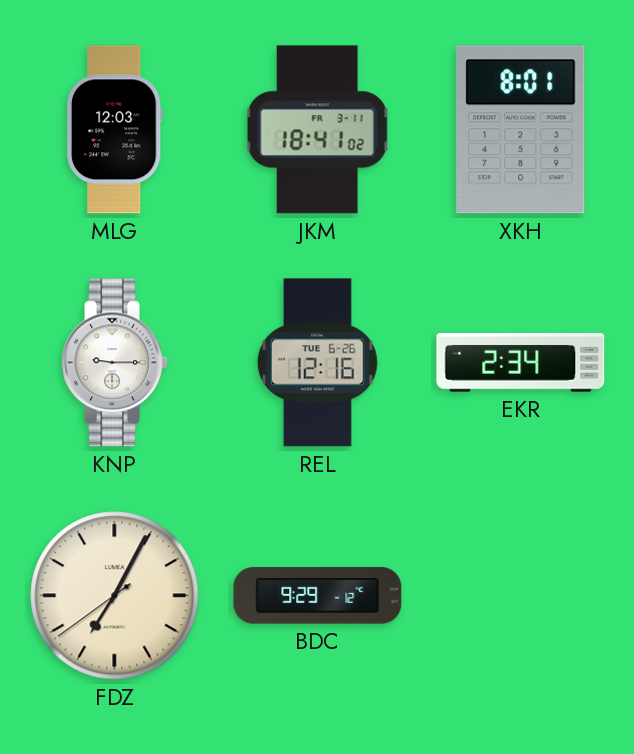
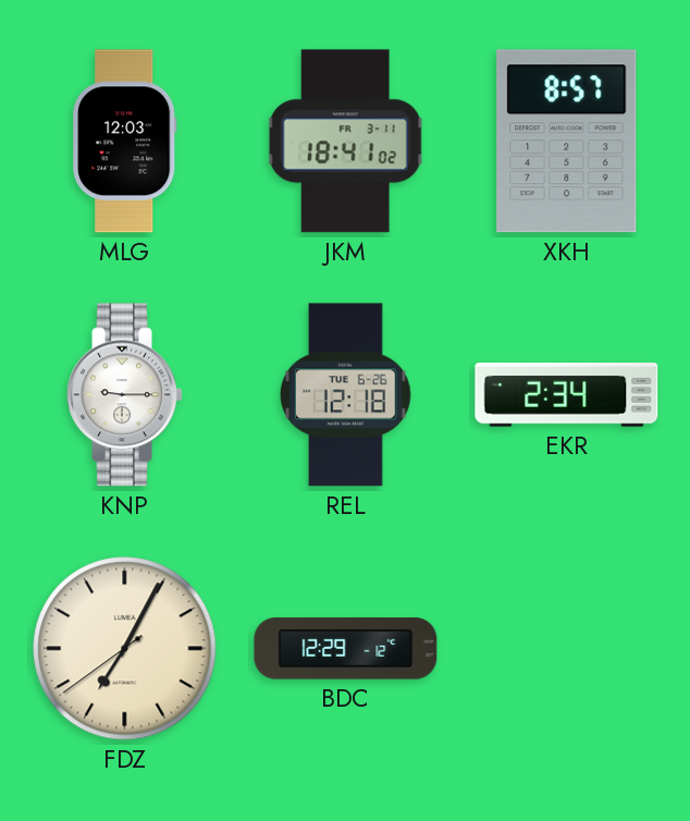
XKH: 8:01 -> 8:57
REL: 12:16 -> 12:18
BDC: 9:29 -> 12:29
